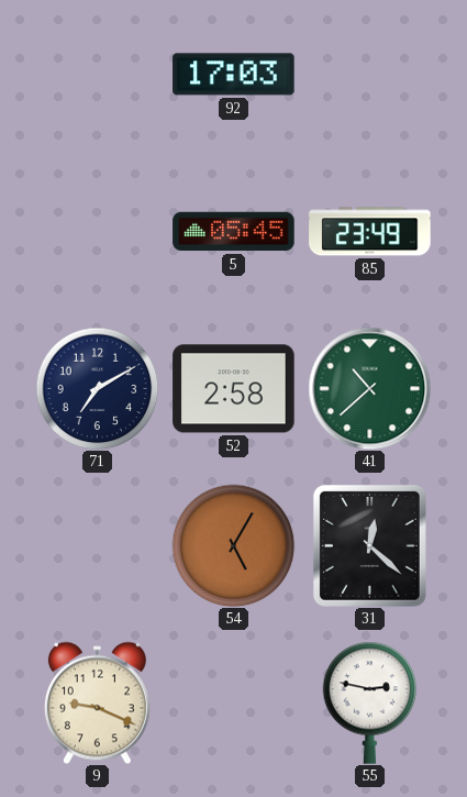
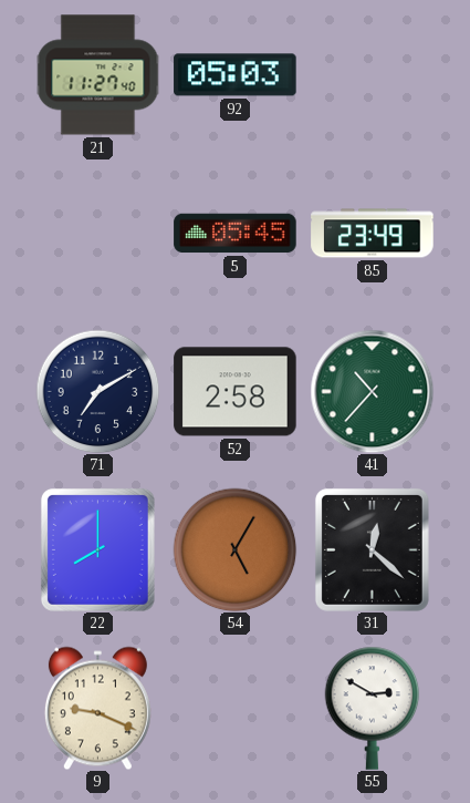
21: none -> 11:27
92: 17:03 -> 05:03
41: 10:38 -> 10:37
22: none -> 8:00
55: 2:47 -> 2:50
